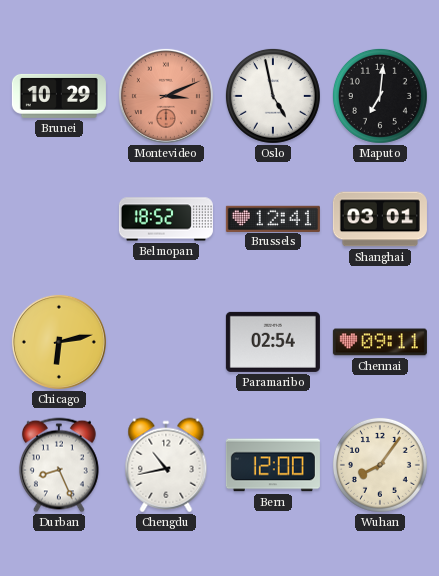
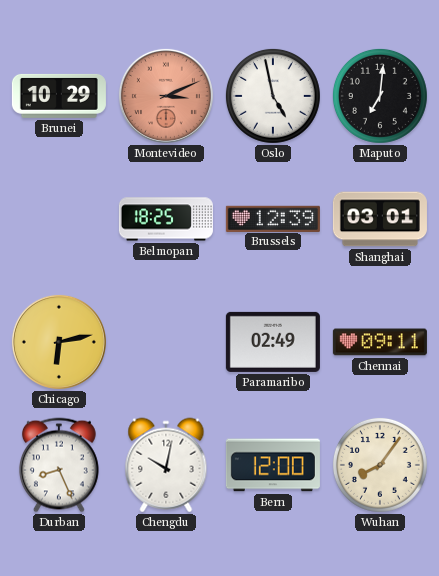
Belmopan: 18:52 -> 18:25
Brussels: 12:41 -> 12:39
Paramaribo: 02:54 -> 02:49
Chengdu: 10:43 -> 10:02
